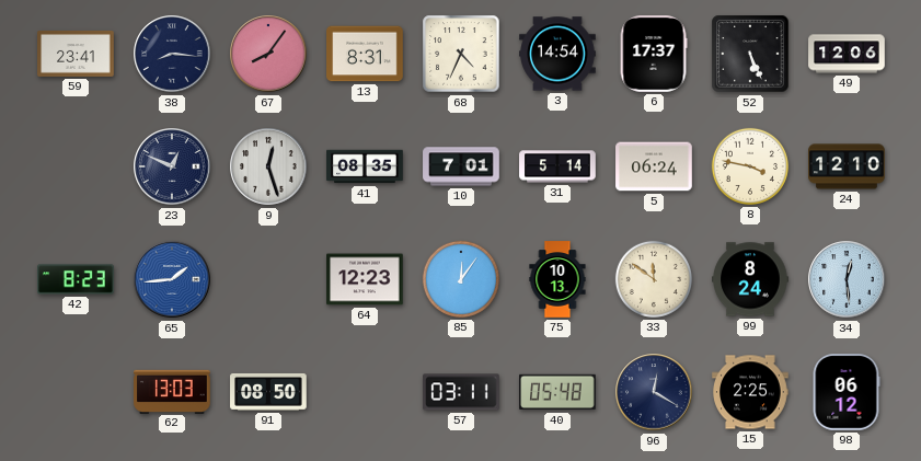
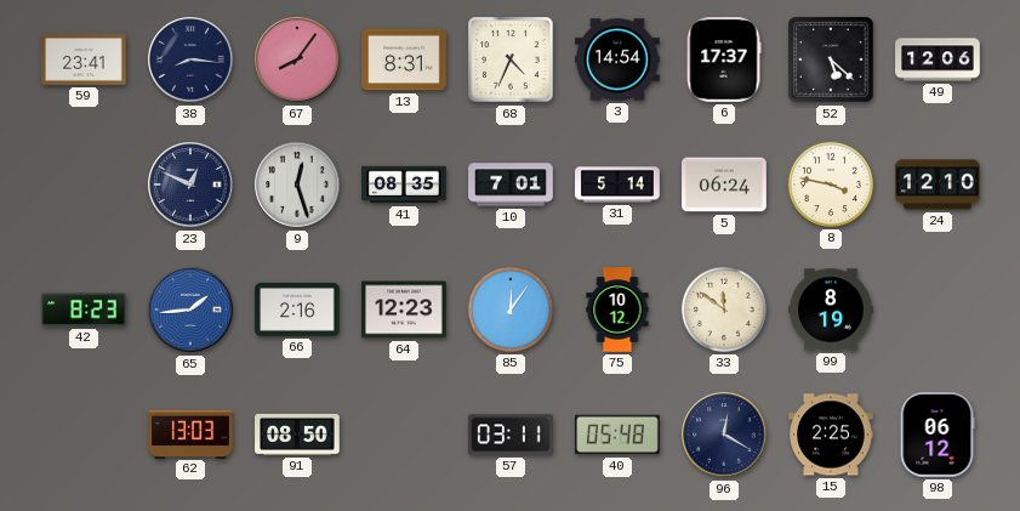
52: 5:26 -> 5:22
66: none -> 2:16
75: 10:13 -> 10:12
99: 8:24 -> 8:19
34: 12:29 -> none
